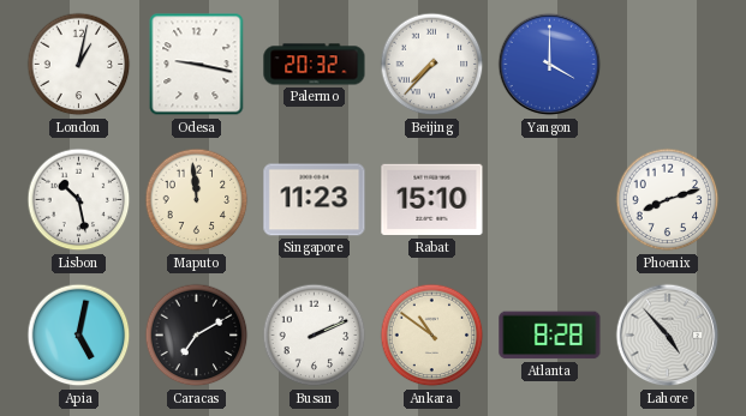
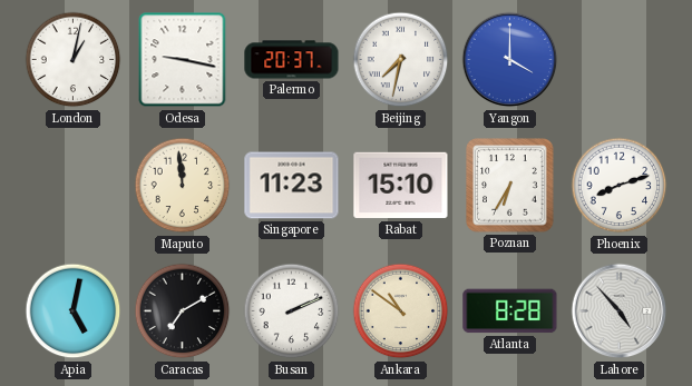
Palermo: 20:32 -> 20:37
Beijing: 7:37 -> 7:32
Lisbon: 10:28 -> none
Poznan: none -> 6:35
